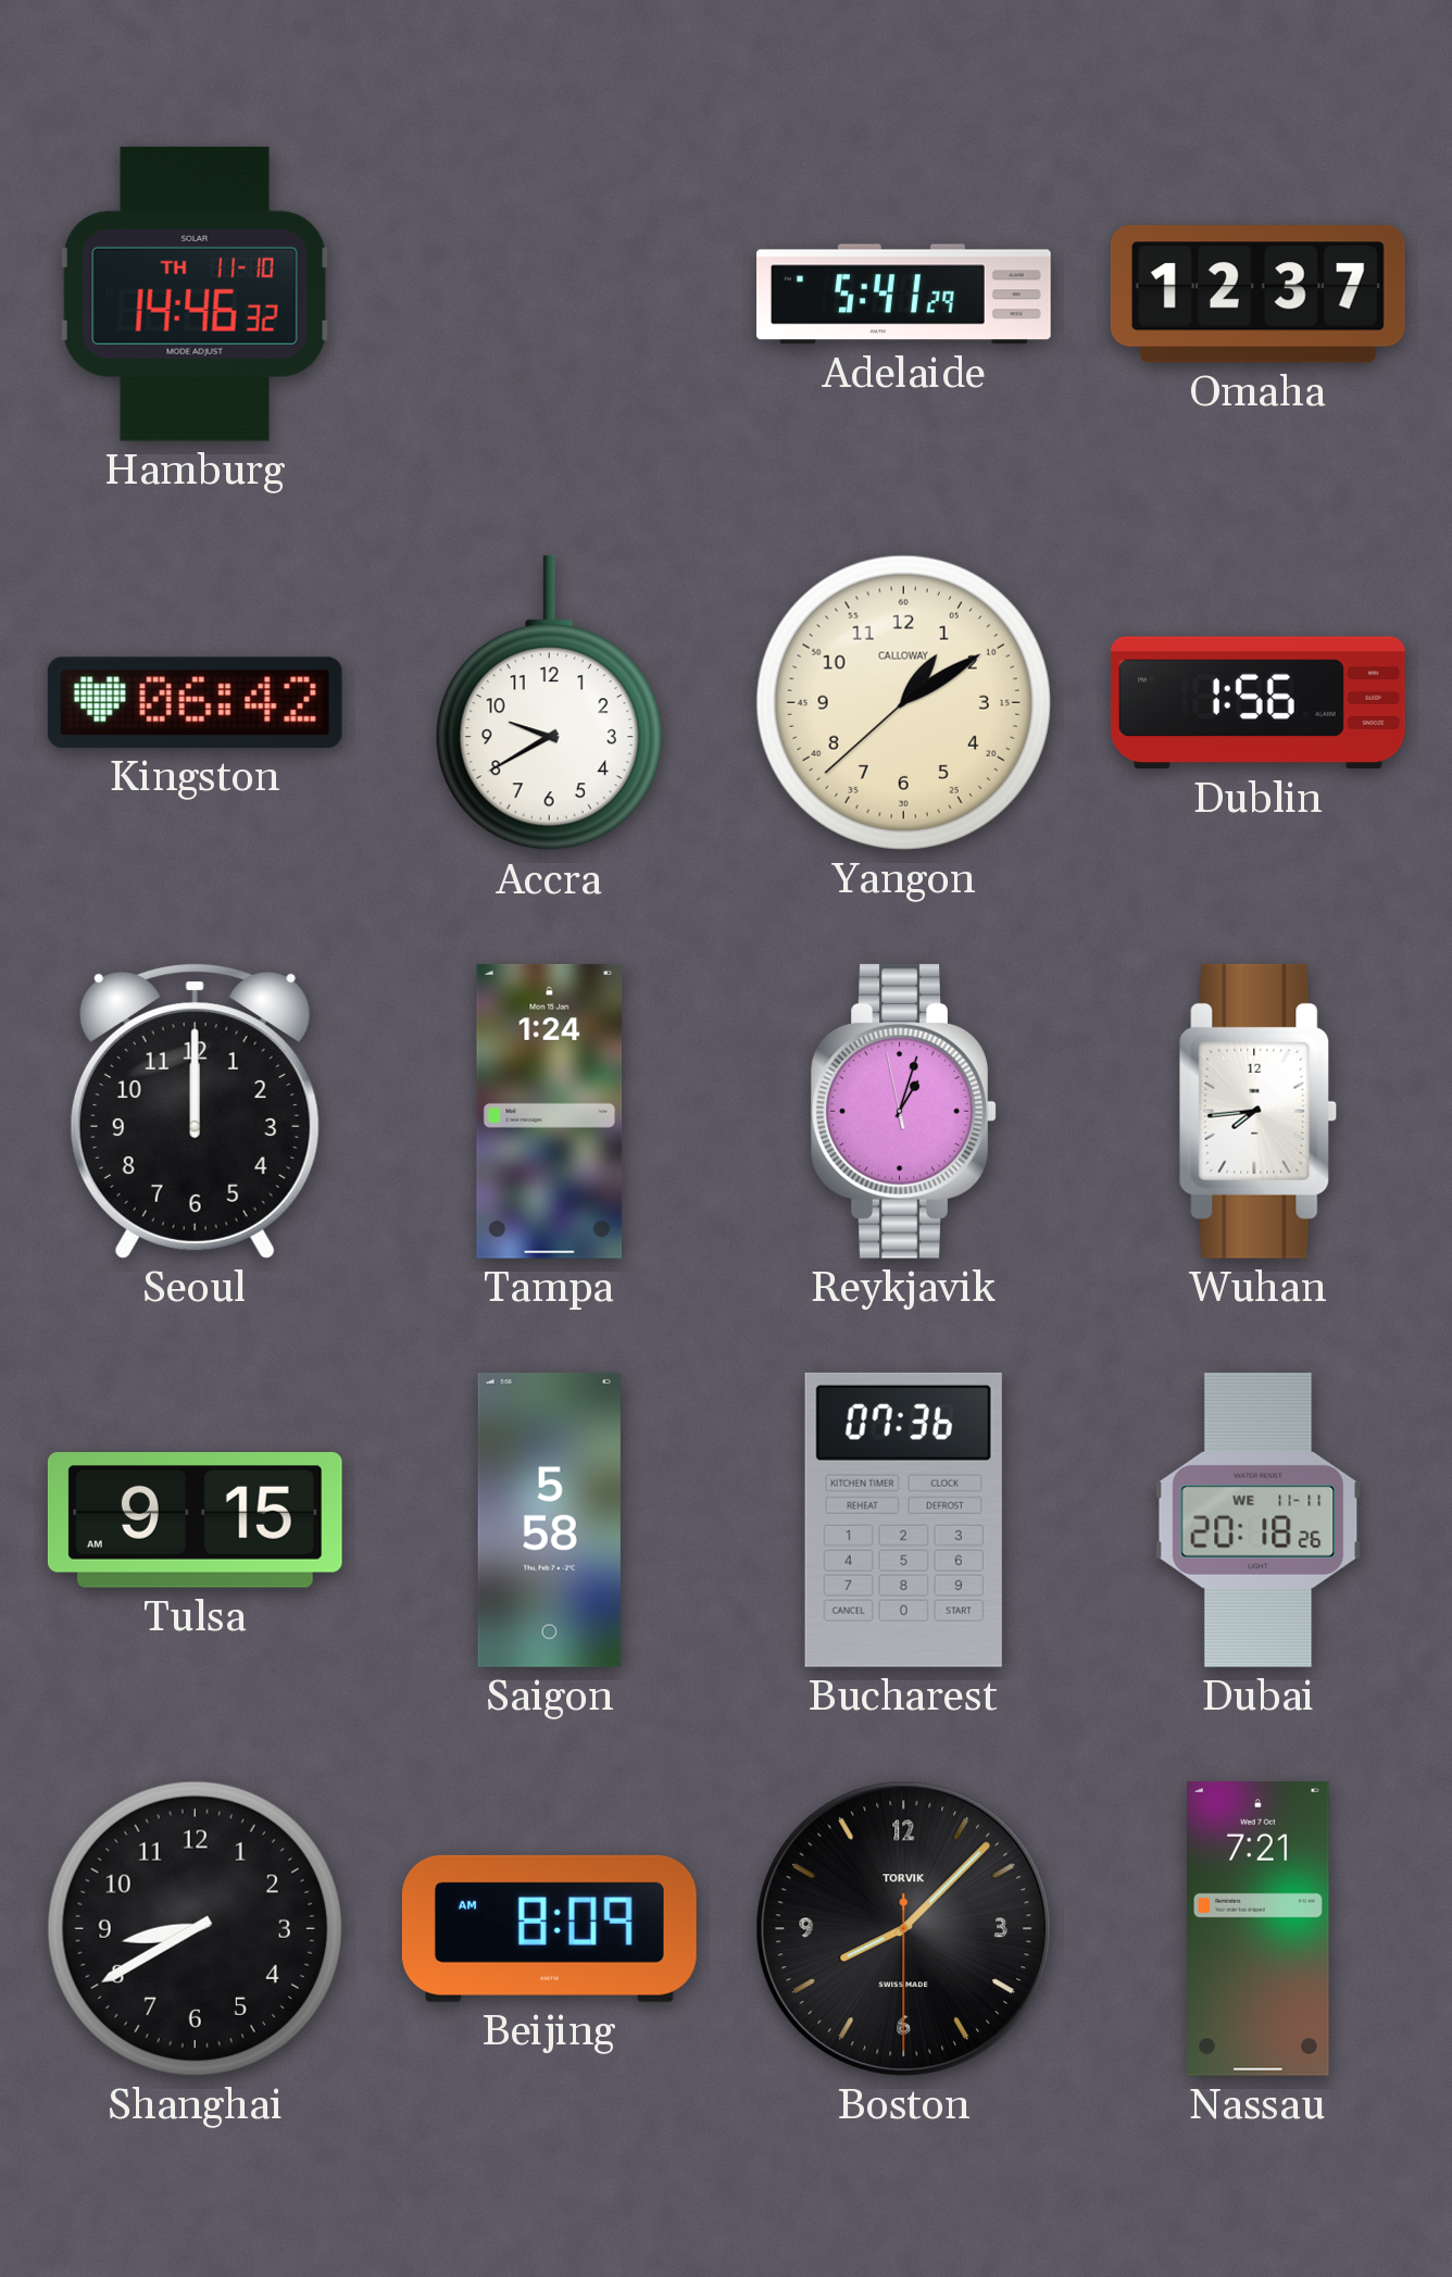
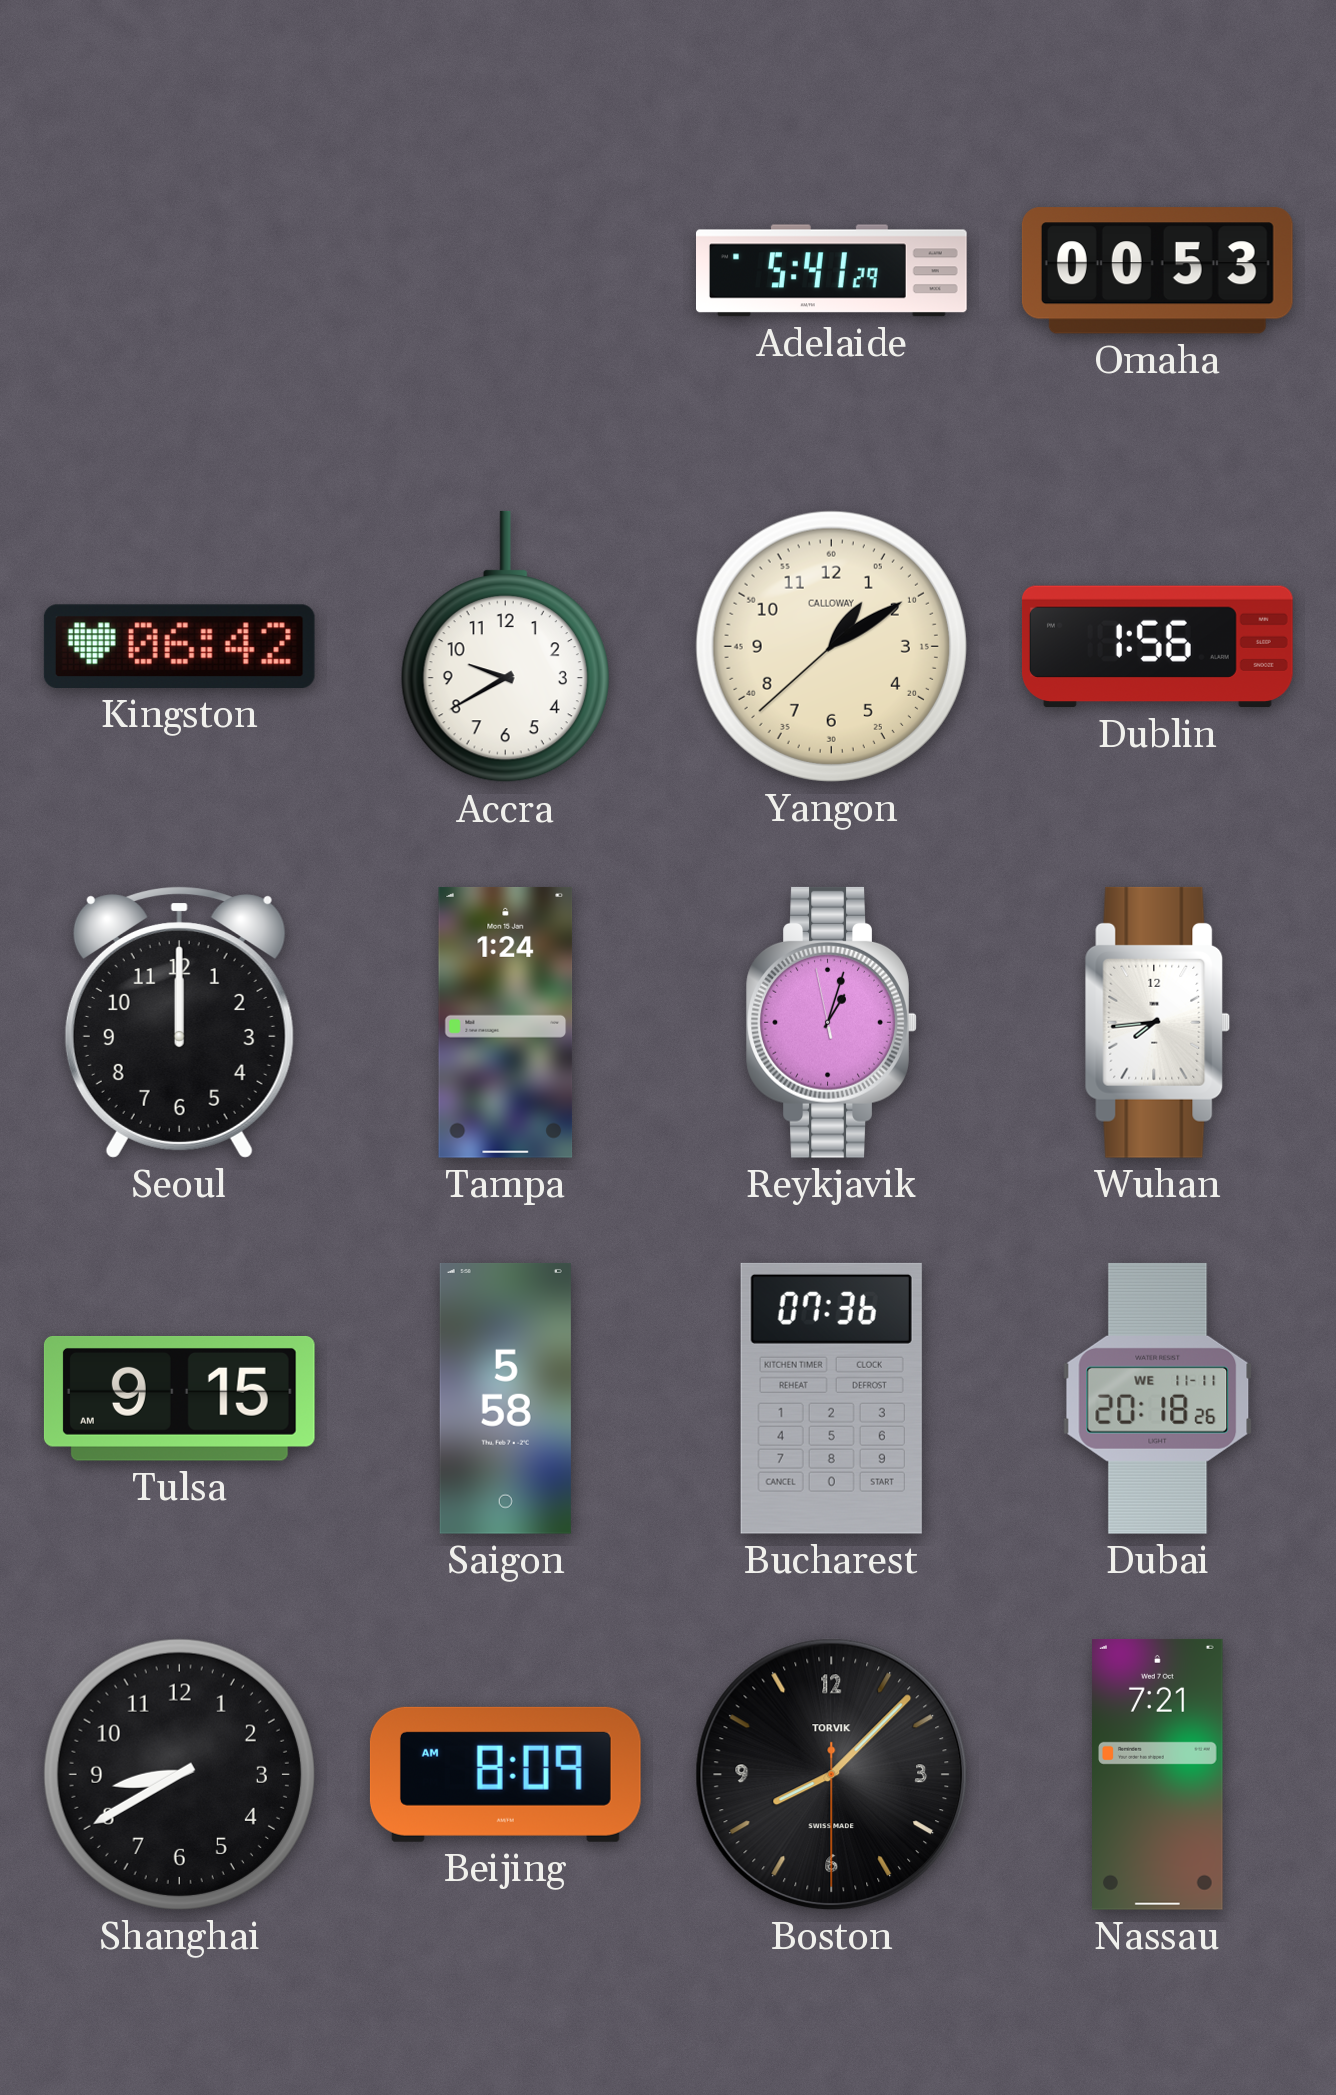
Hamburg: 14:46 -> none
Omaha: 12:37 -> 00:53
